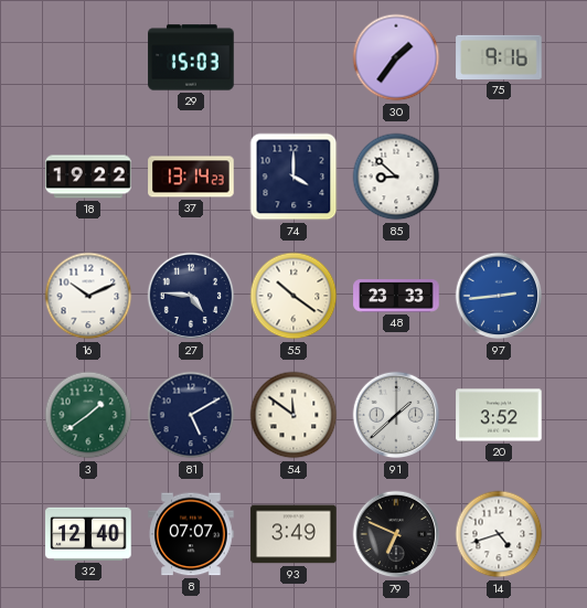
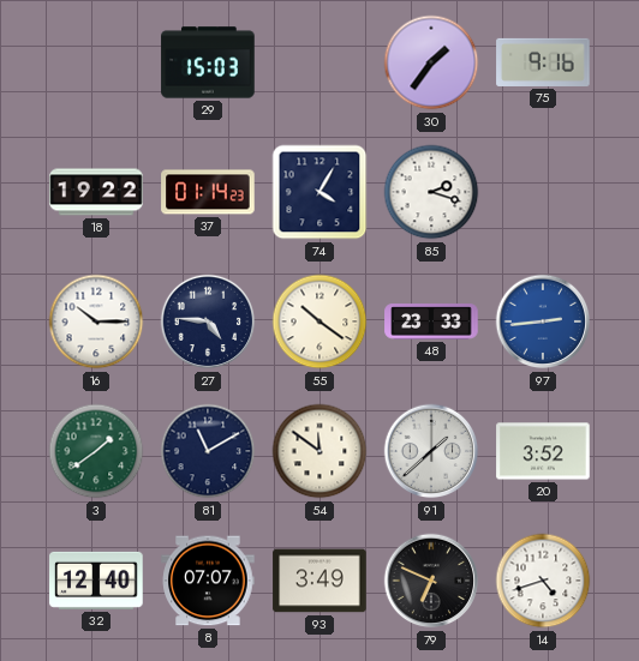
37: 13:14 -> 01:14
74: 4:00 -> 4:05
85: 8:52 -> 2:18
16: 10:11 -> 10:15
81: 5:10 -> 11:10
